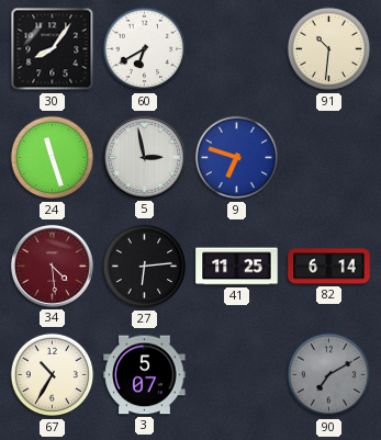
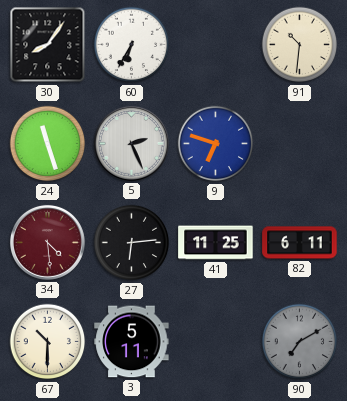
60: 6:40 -> 6:35
5: 2:58 -> 2:26
82: 6:14 -> 6:11
67: 10:35 -> 10:30
3: 5:07 -> 5:11
